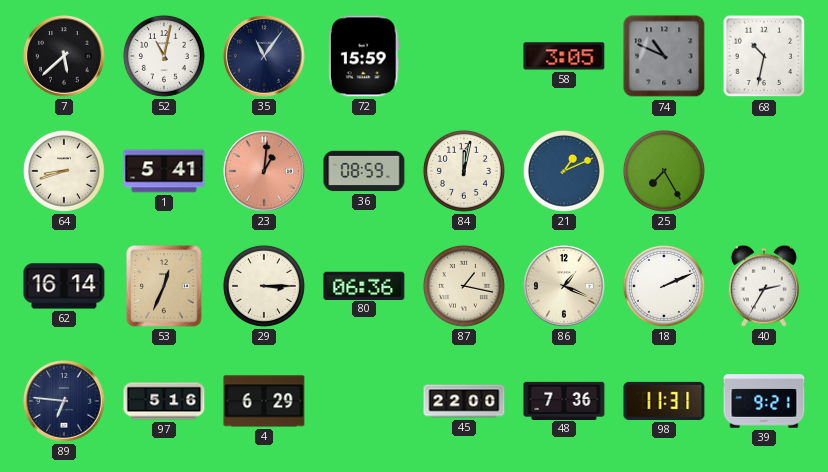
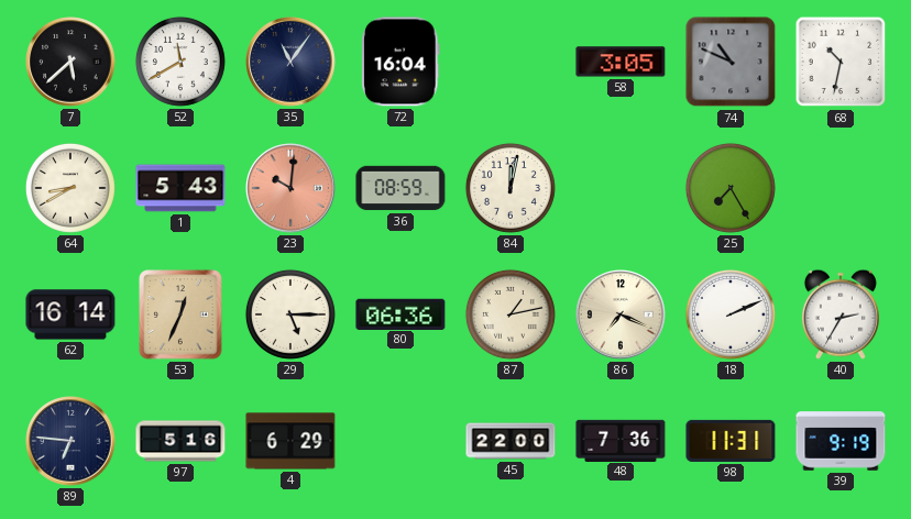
52: 11:02 -> 11:40
72: 15:59 -> 16:04
64: 8:42 -> 8:40
1: 5:41 -> 5:43
23: 1:01 -> 10:01
21: 1:11 -> none
29: 3:15 -> 5:15
87: 1:17 -> 1:13
86: 1:19 -> 7:19
39: 9:21 -> 9:19
